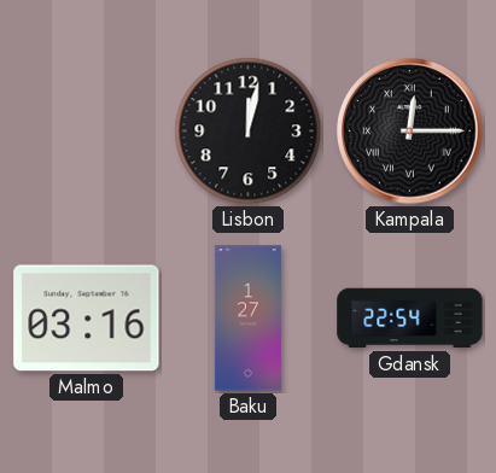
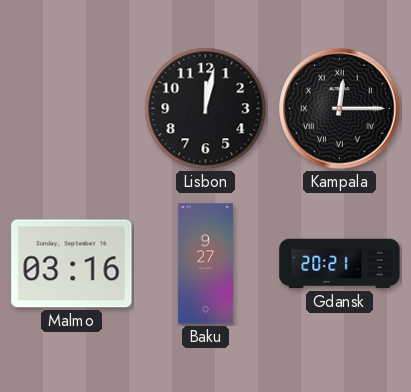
Baku: 1:27 -> 9:27
Gdansk: 22:54 -> 20:21
